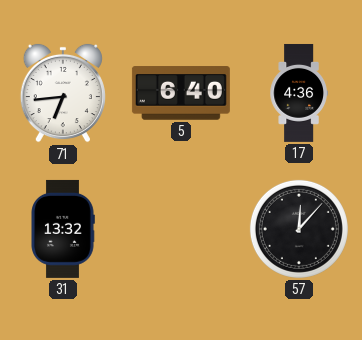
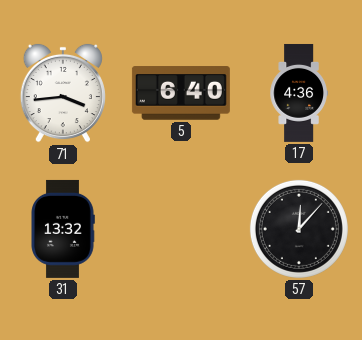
71: 6:44 -> 3:44
